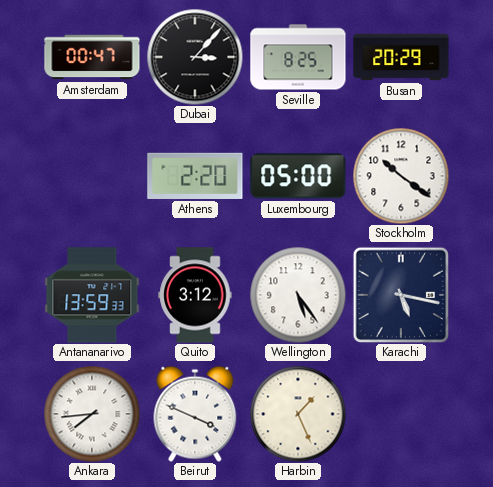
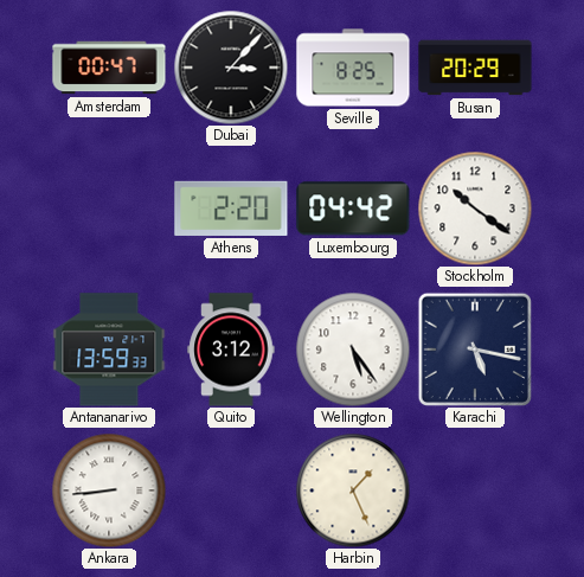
Luxembourg: 05:00 -> 04:42
Ankara: 7:44 -> 8:44
Beirut: 3:49 -> none
